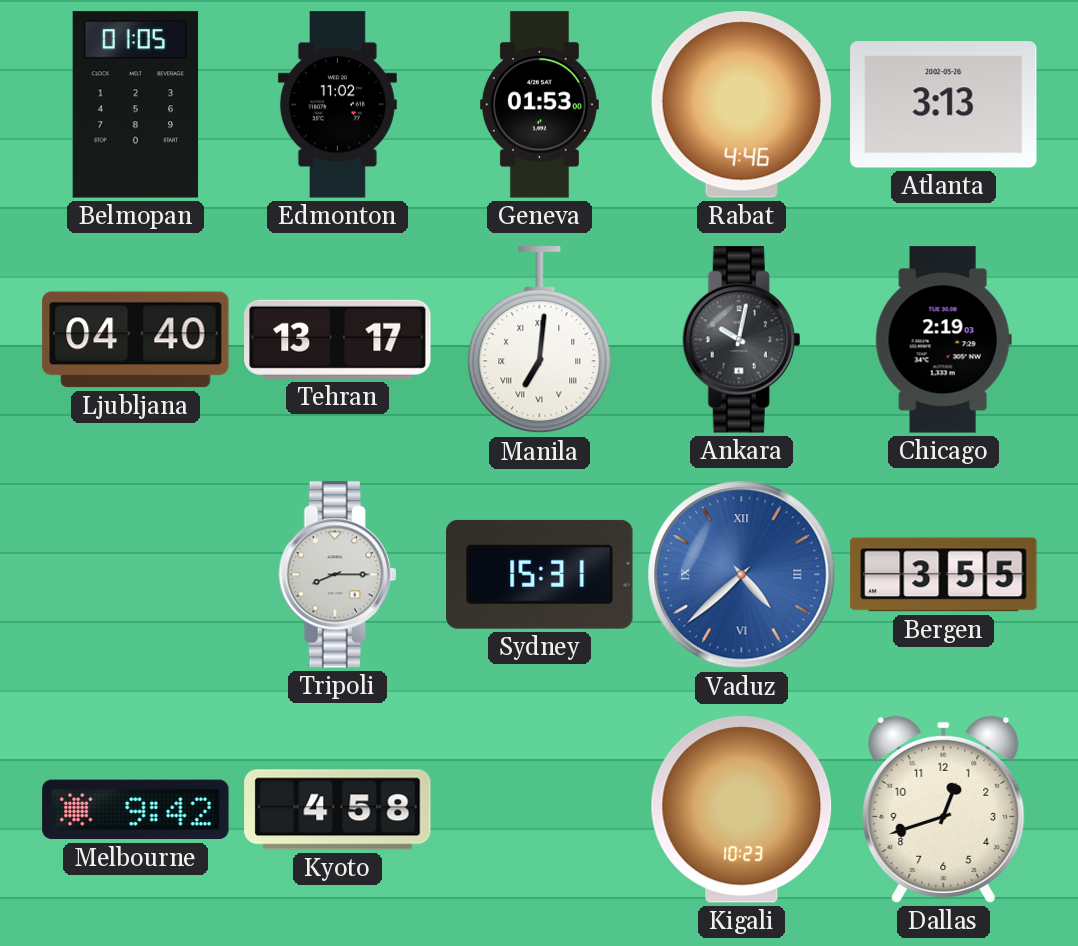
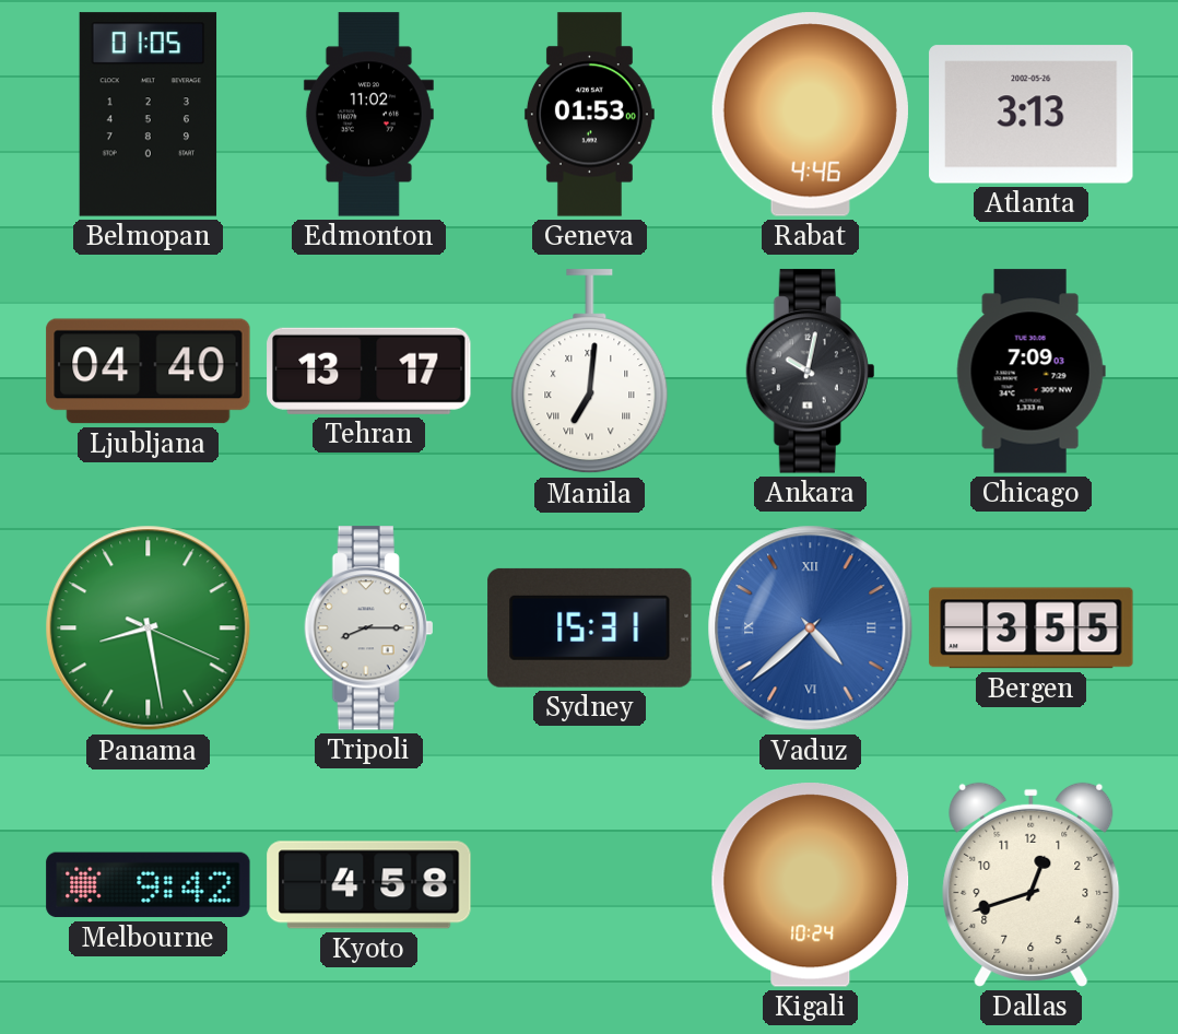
Chicago: 2:19 -> 7:09
Panama: none -> 8:28
Kigali: 10:23 -> 10:24
